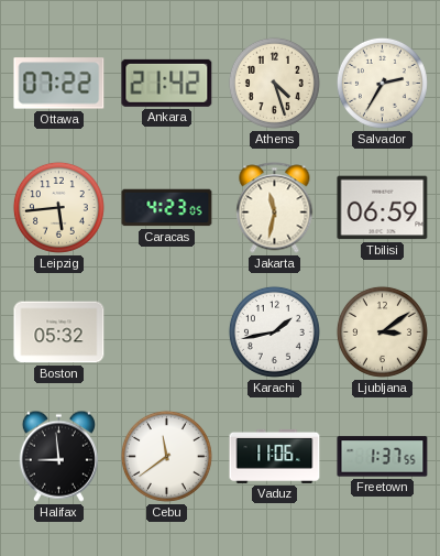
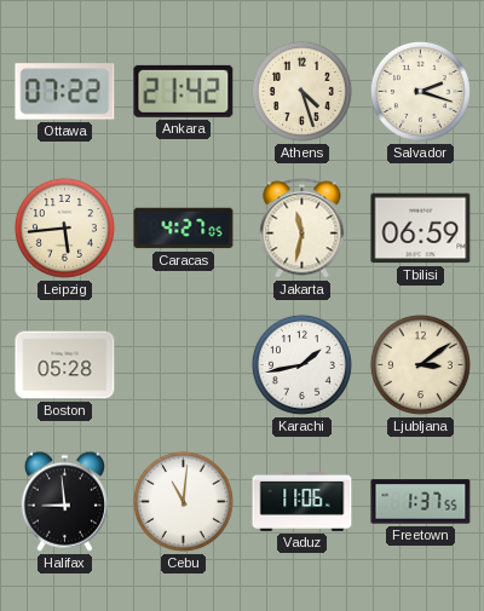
Salvador: 2:35 -> 2:18
Caracas: 4:23 -> 4:27
Boston: 05:32 -> 05:28
Cebu: 11:39 -> 11:01
